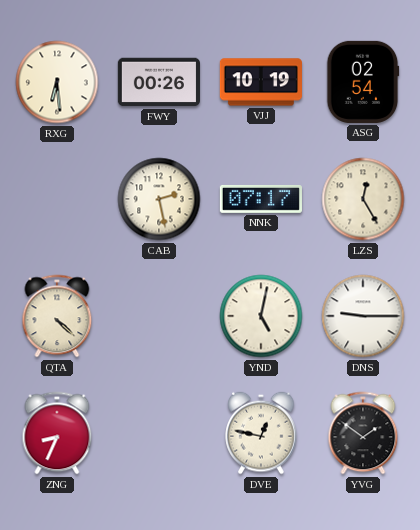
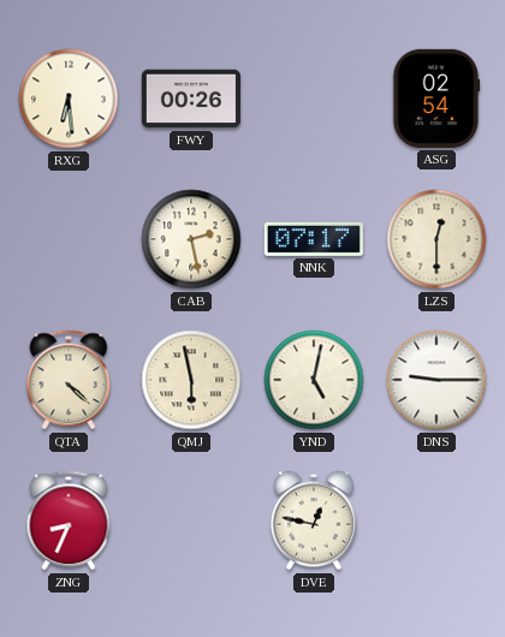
VJJ: 10:19 -> none
LZS: 12:25 -> 12:30
QMJ: none -> 5:58
YVG: 1:51 -> none
